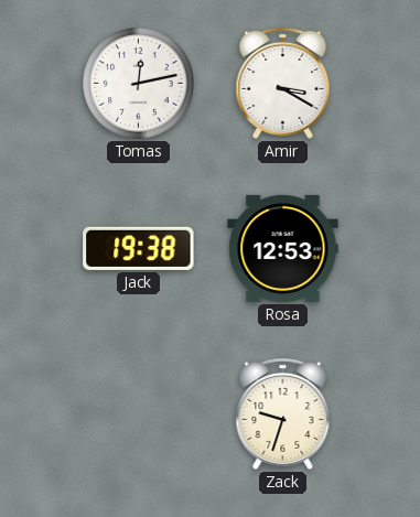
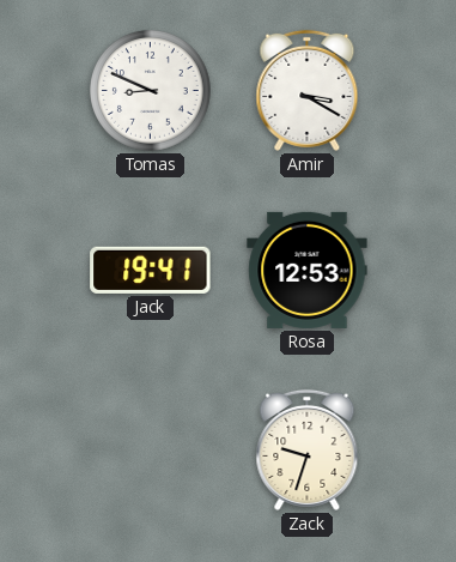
Tomas: 12:13 -> 8:49
Jack: 19:38 -> 19:41
